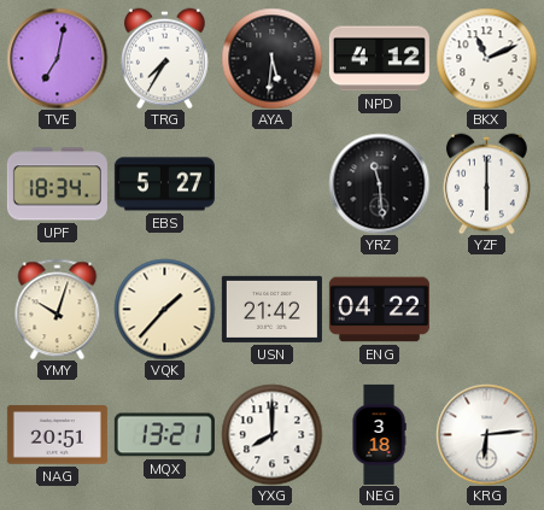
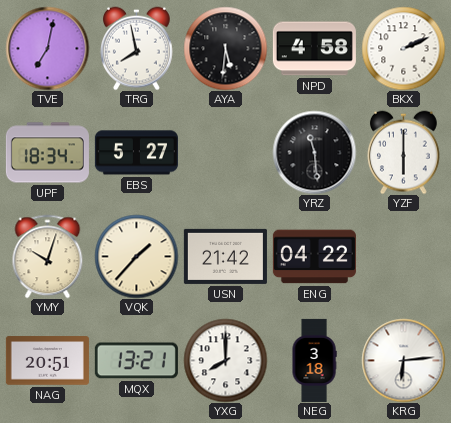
TRG: 7:35 -> 7:58
NPD: 4:12 -> 4:58
BKX: 11:11 -> 2:11
